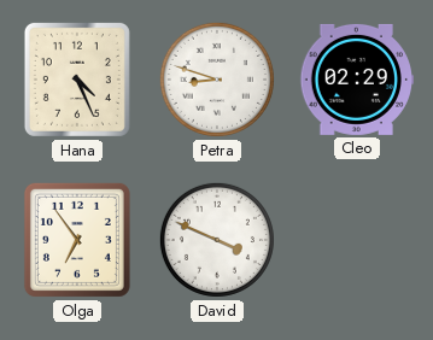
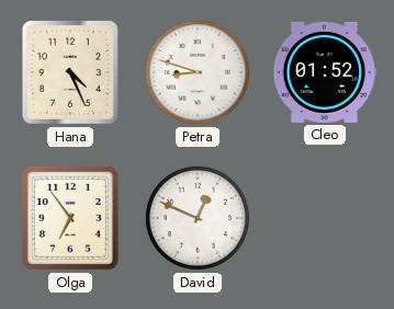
Cleo: 02:29 -> 01:52
David: 3:49 -> 12:49
